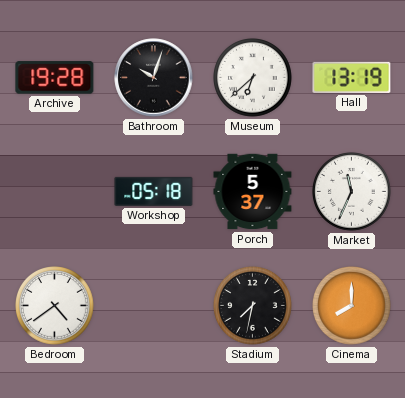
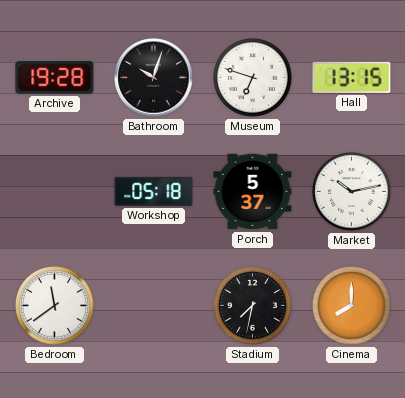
Museum: 6:38 -> 6:48
Hall: 13:19 -> 13:15
Market: 11:34 -> 10:13
Bedroom: 4:39 -> 11:39
